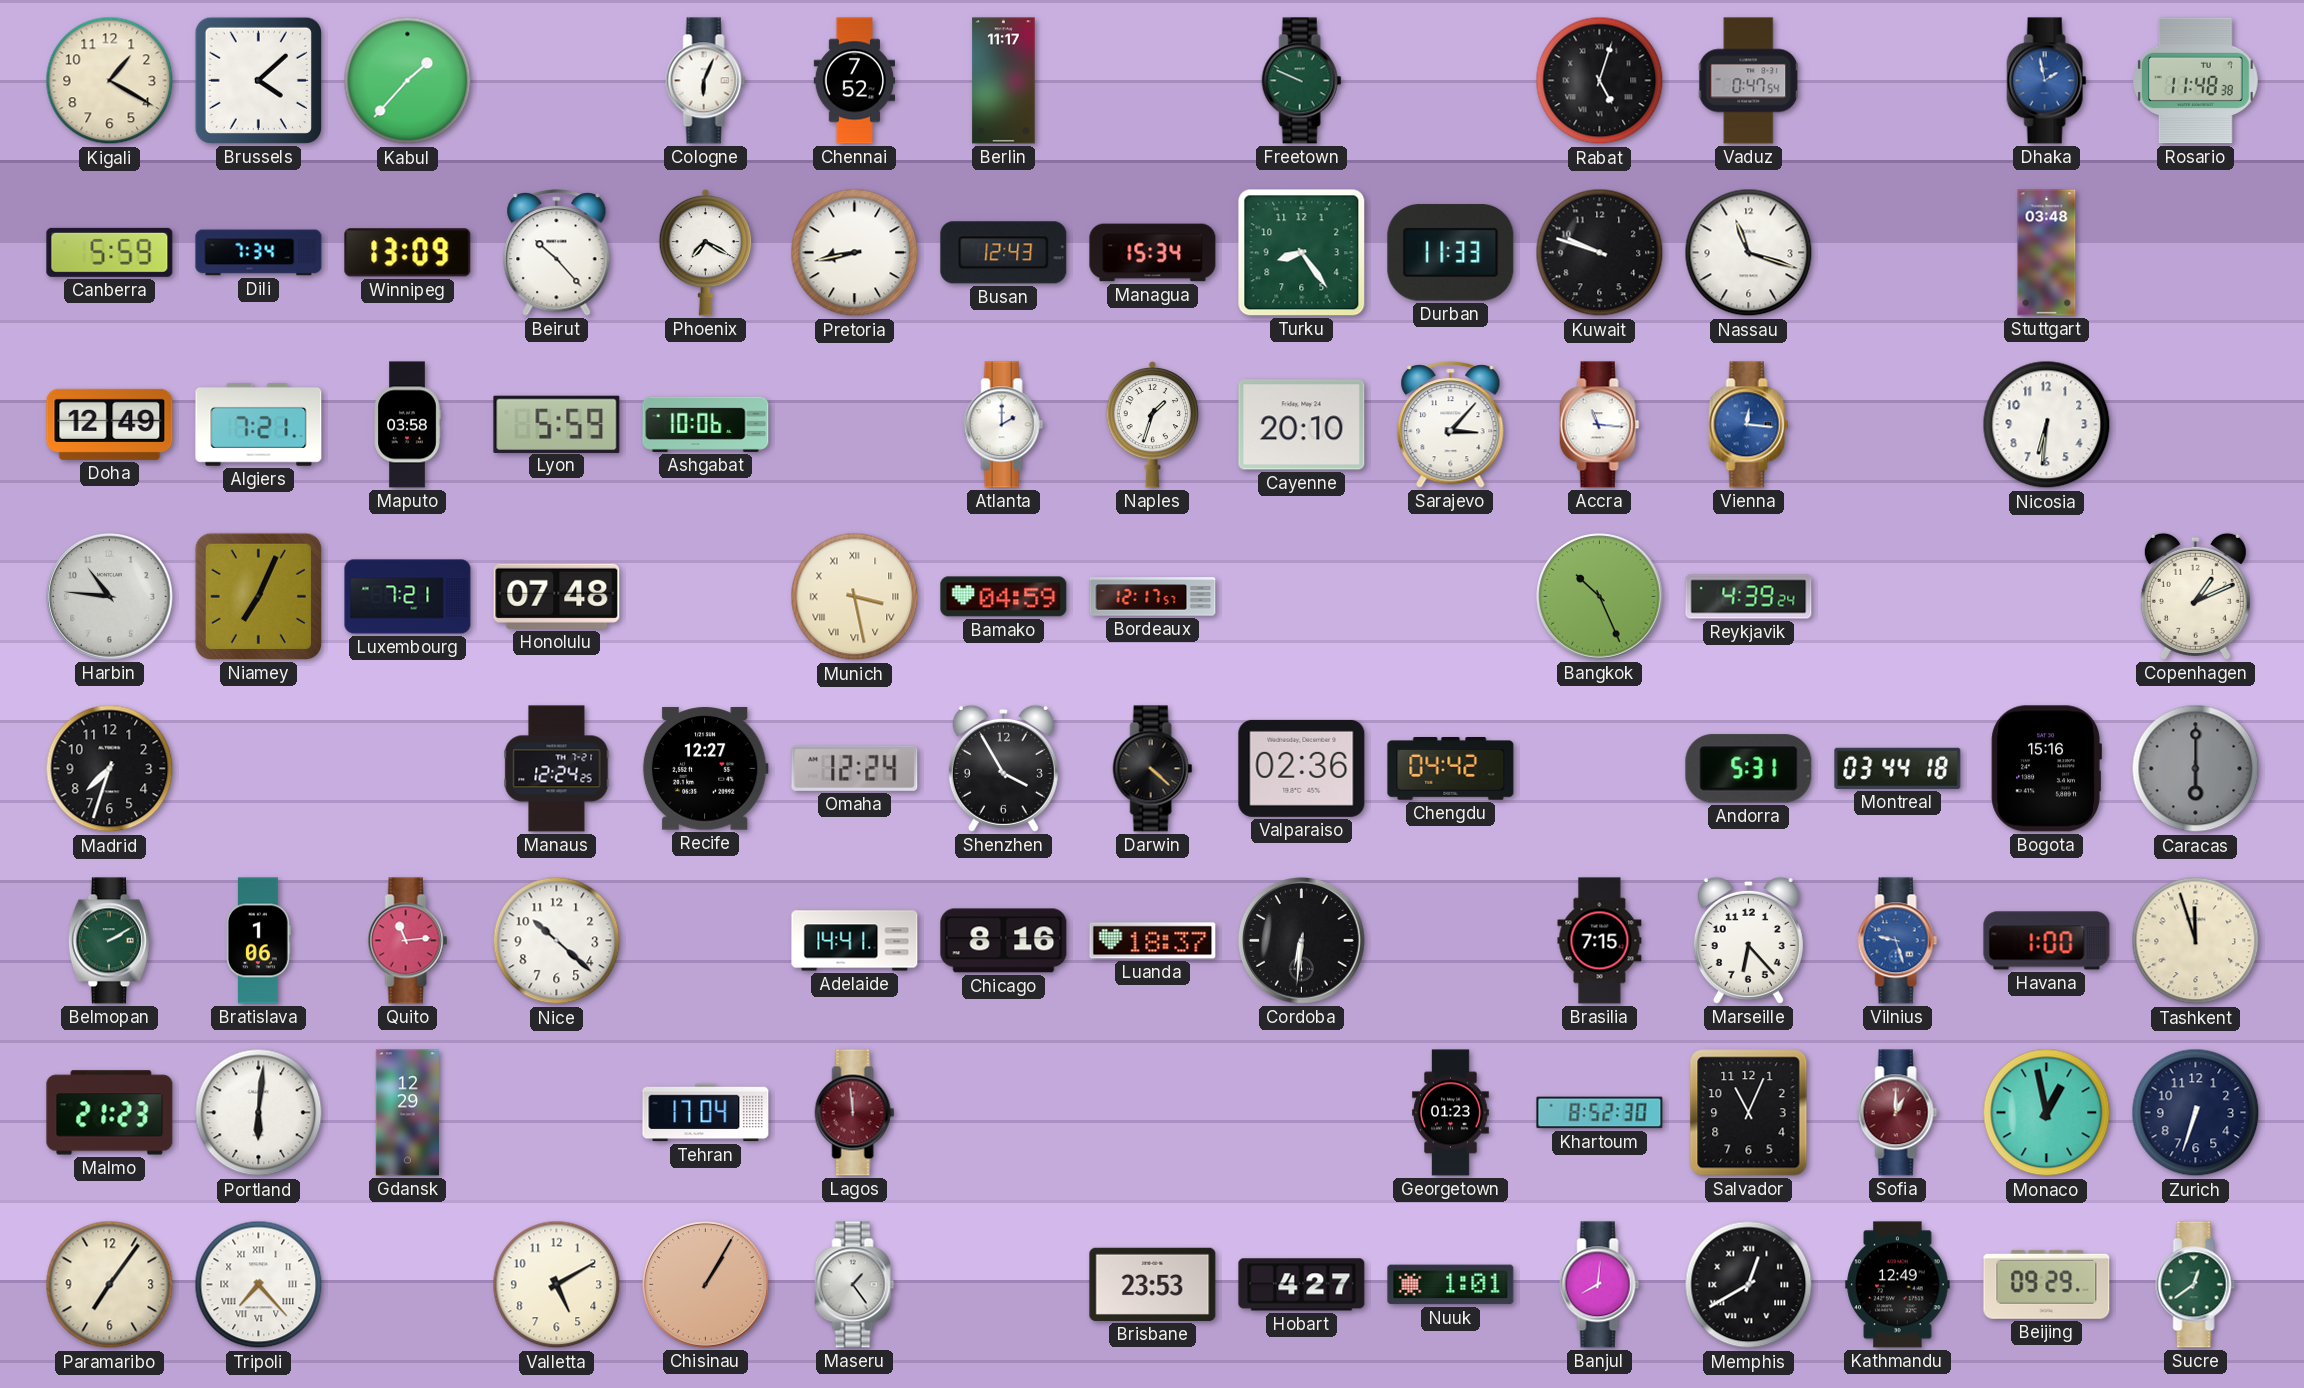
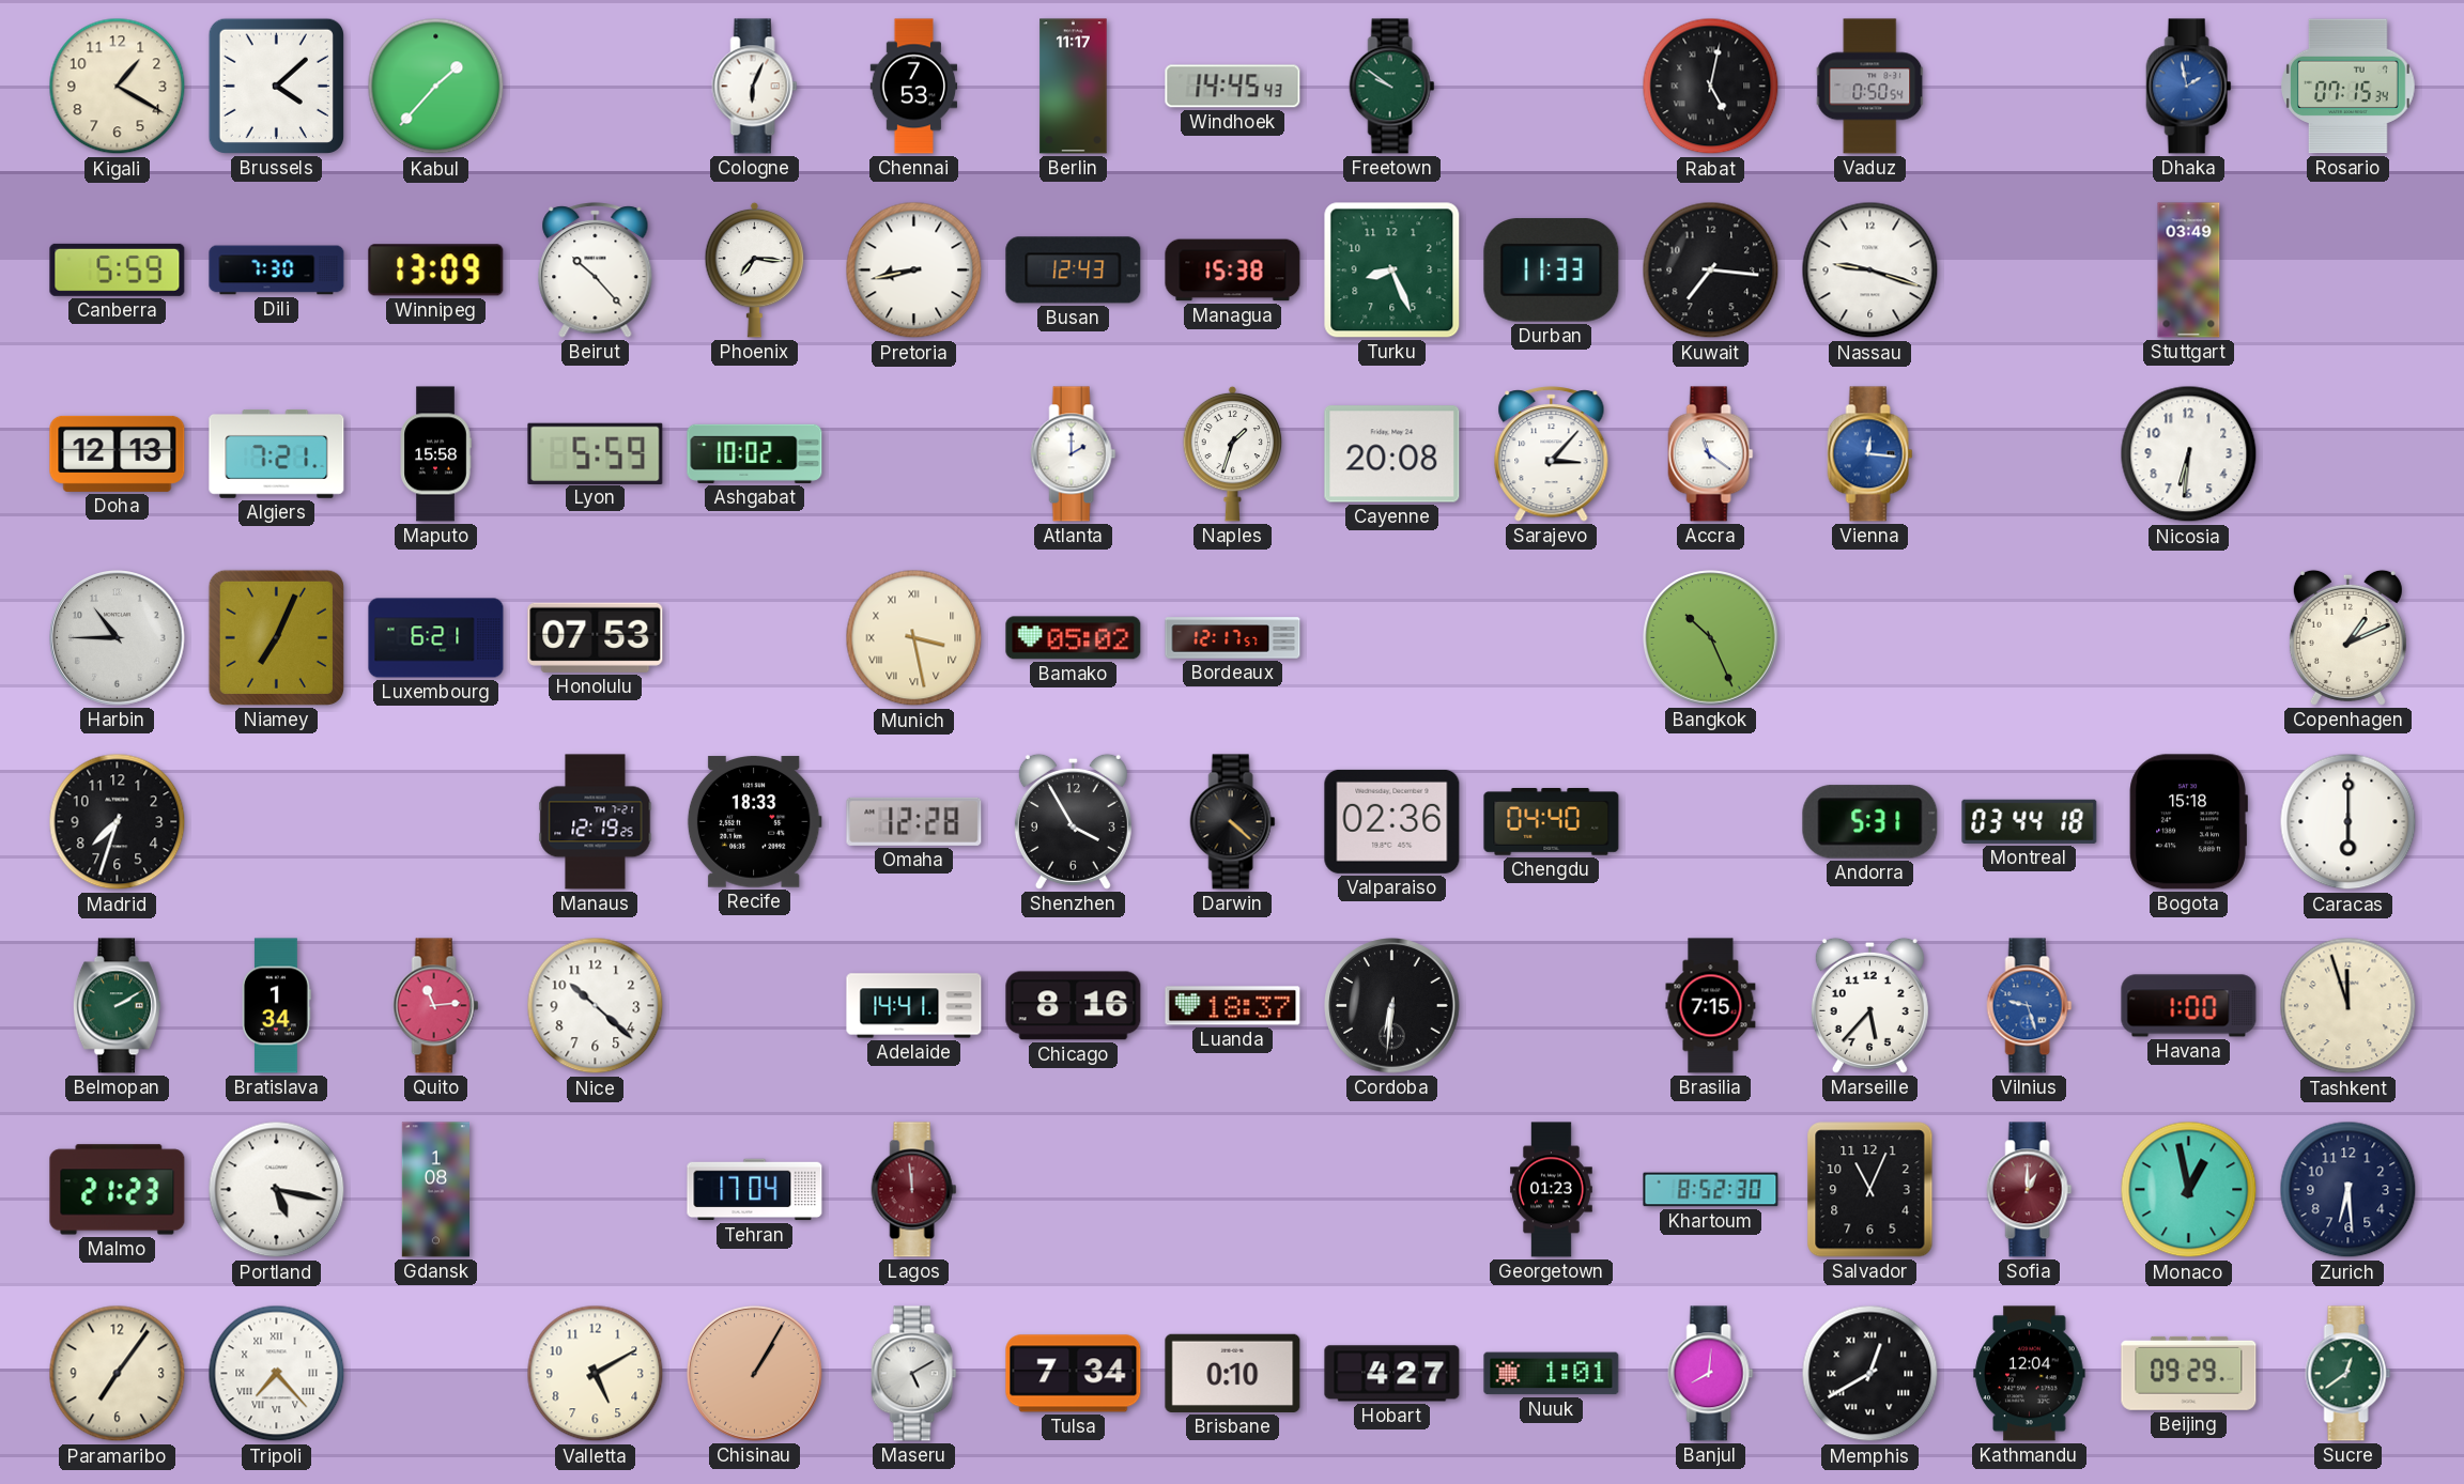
Chennai: 7:52 -> 7:53
Windhoek: none -> 14:45
Freetown: 9:49 -> 9:51
Rabat: 5:03 -> 5:02
Vaduz: 0:47 -> 0:50
Rosario: 11:48 -> 07:15
Dili: 7:34 -> 7:30
Phoenix: 7:20 -> 7:16
Managua: 15:34 -> 15:38
Turku: 8:24 -> 8:26
Kuwait: 9:48 -> 7:16
Nassau: 11:18 -> 9:18
Stuttgart: 03:48 -> 03:49
Doha: 12:49 -> 12:13
Maputo: 03:58 -> 15:58
Ashgabat: 10:06 -> 10:02
Cayenne: 20:10 -> 20:08
Accra: 11:16 -> 11:21
Harbin: 10:46 -> 10:45
Luxembourg: 7:21 -> 6:21
Honolulu: 07:48 -> 07:53
Bamako: 04:59 -> 05:02
Reykjavik: 4:39 -> none
Manaus: 12:24 -> 12:19
Recife: 12:27 -> 18:33
Omaha: 12:24 -> 12:28
Chengdu: 04:42 -> 04:40
Bogota: 15:16 -> 15:18
Caracas dial: grey -> white
Bratislava: 1:06 -> 1:34
Marseille: 6:23 -> 5:37
Portland: 6:01 -> 5:17
Gdansk: 12:29 -> 1:08
Zurich: 6:33 -> 6:29
Maseru: 1:24 -> 5:10
Tulsa: none -> 7:34
Brisbane: 23:53 -> 0:10
Kathmandu: 12:49 -> 12:04
